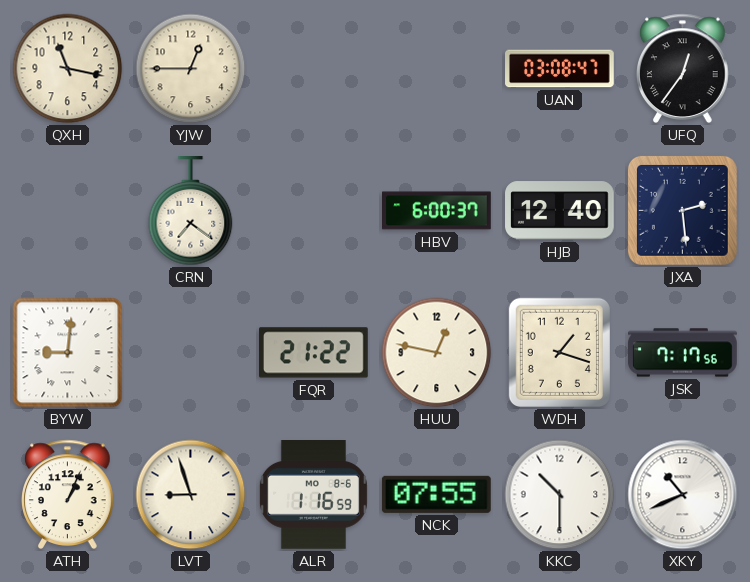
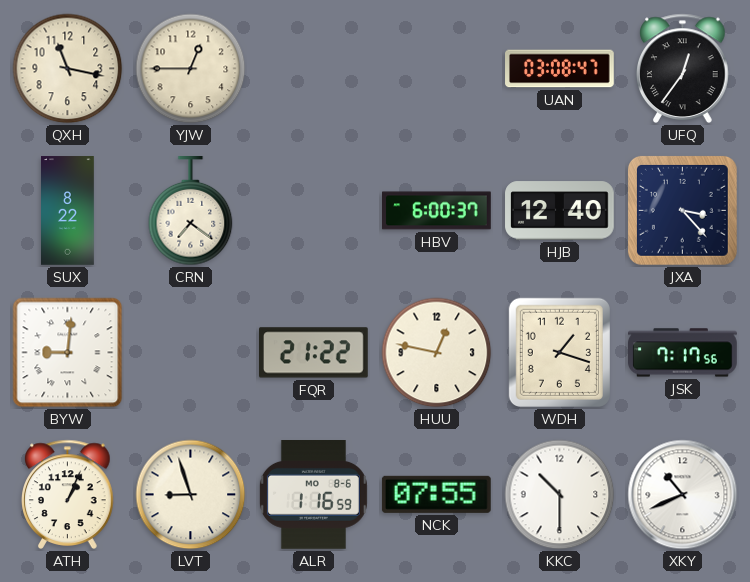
SUX: none -> 8:22
JXA: 2:29 -> 3:23
